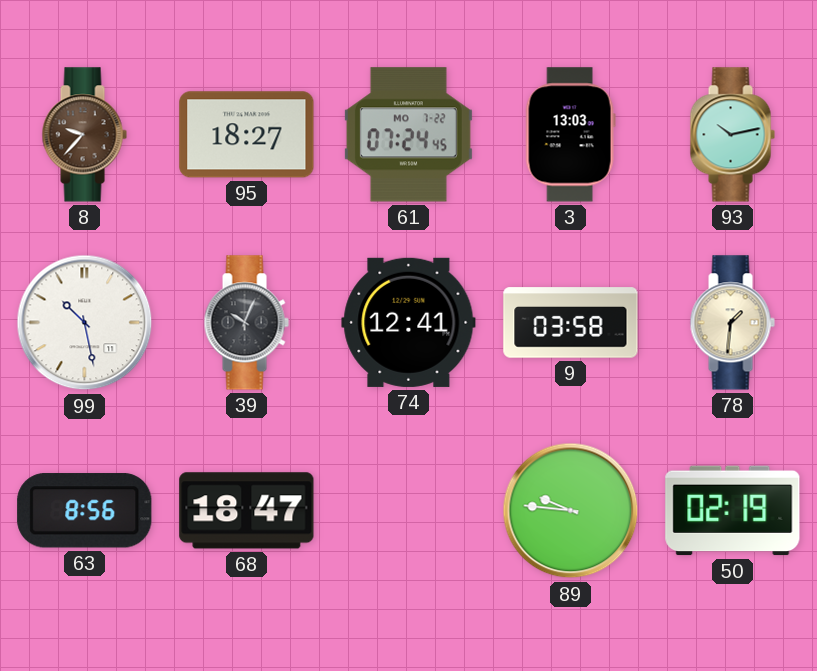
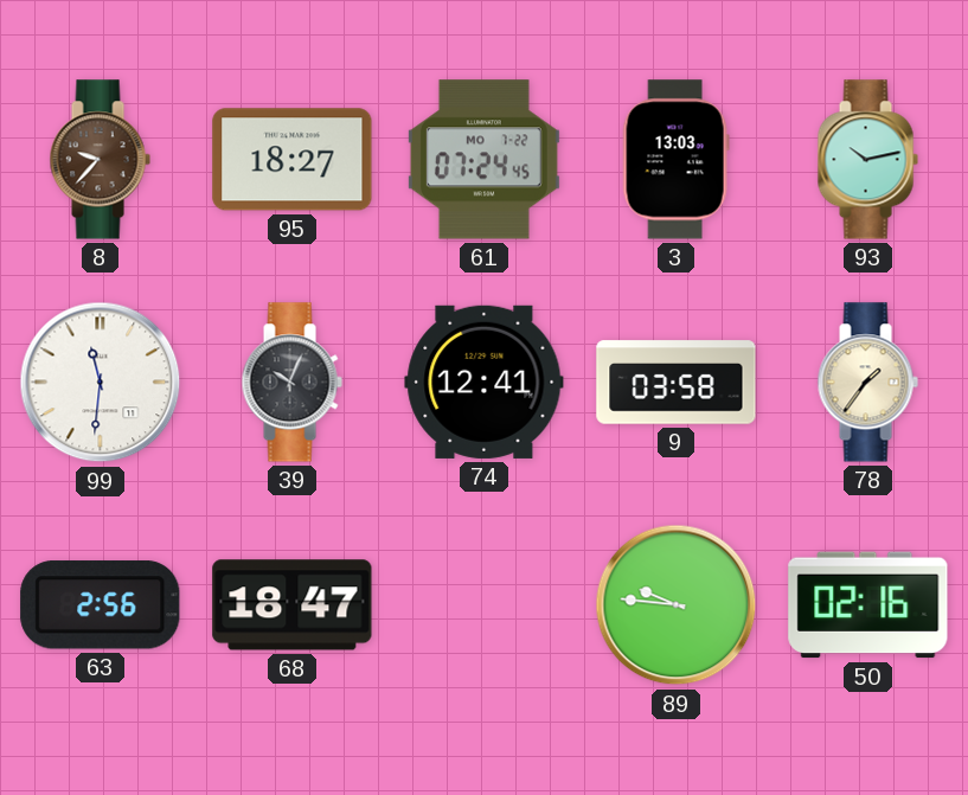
99: 10:28 -> 11:31
78: 1:31 -> 1:36
63: 8:56 -> 2:56
50: 02:19 -> 02:16
